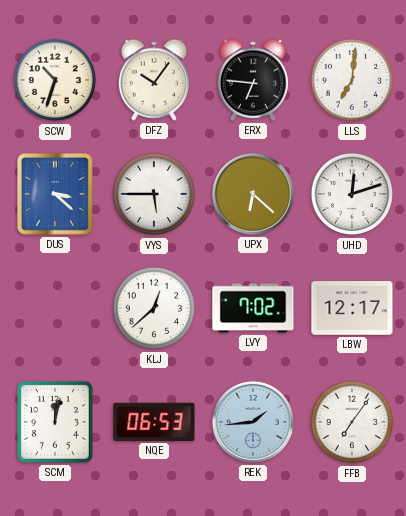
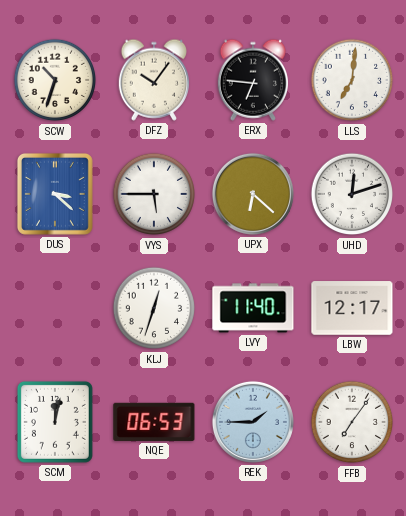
KLJ: 12:38 -> 12:33
LVY: 7:02 -> 11:40
REK: 1:44 -> 1:45
